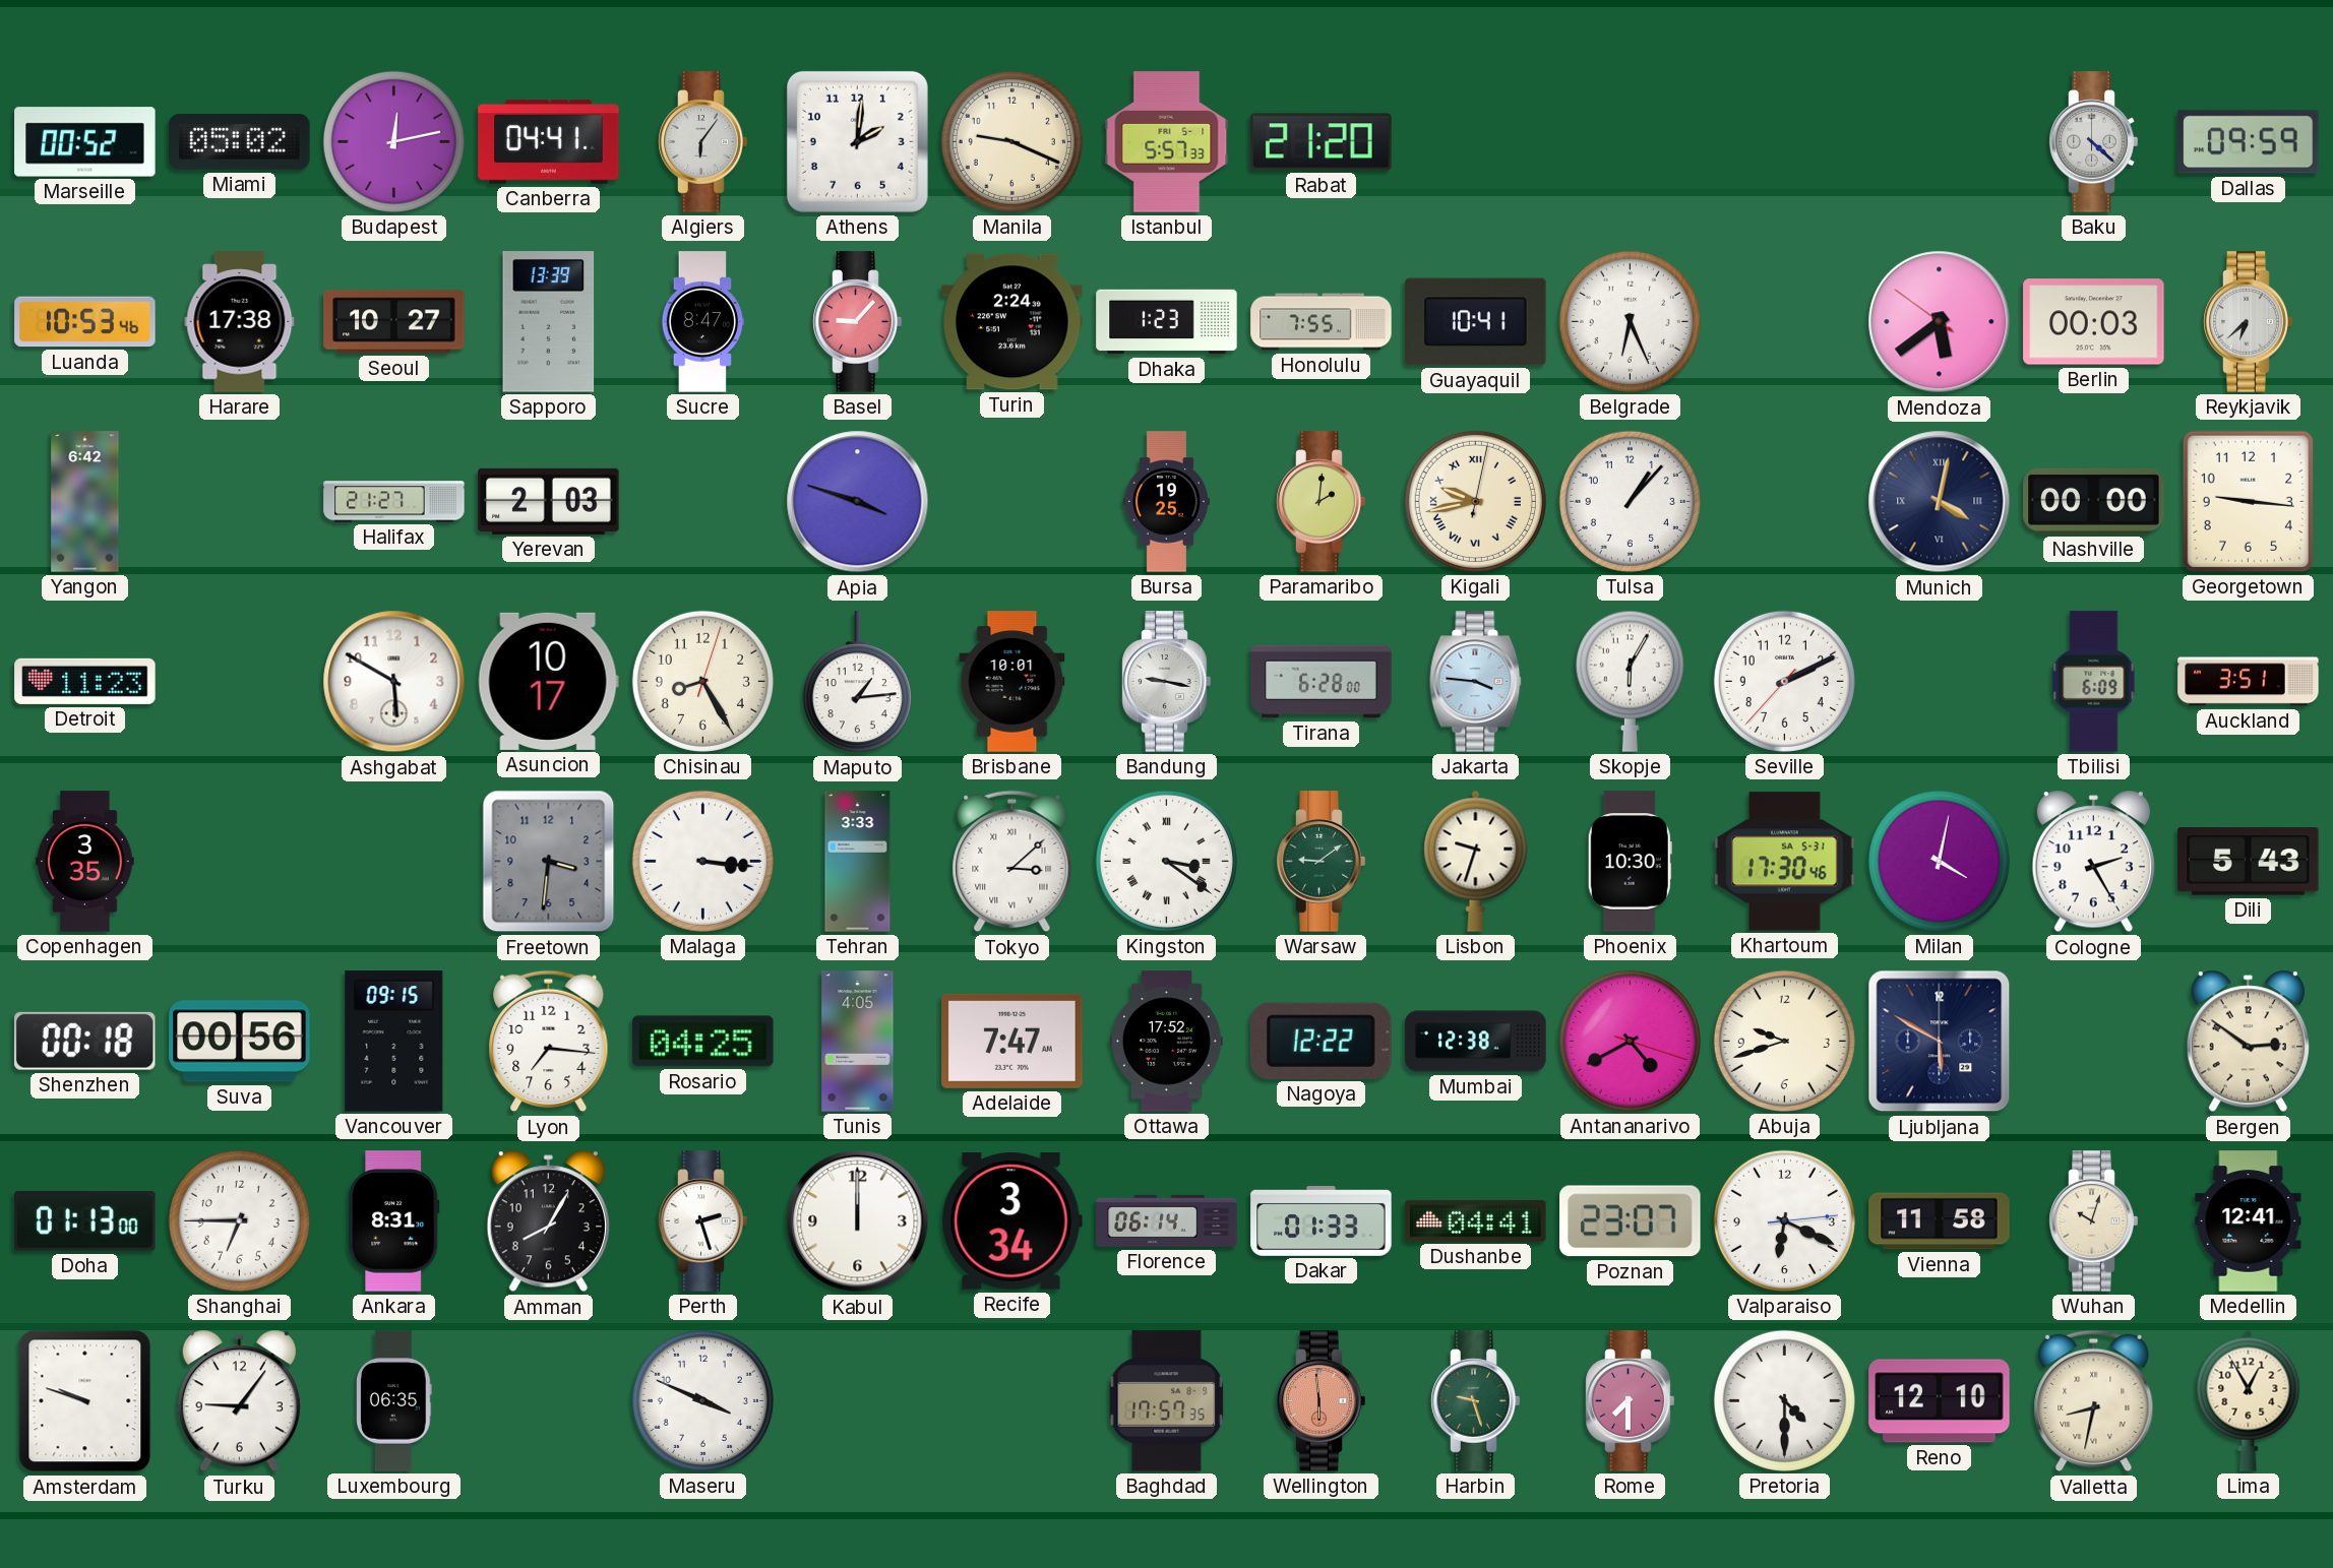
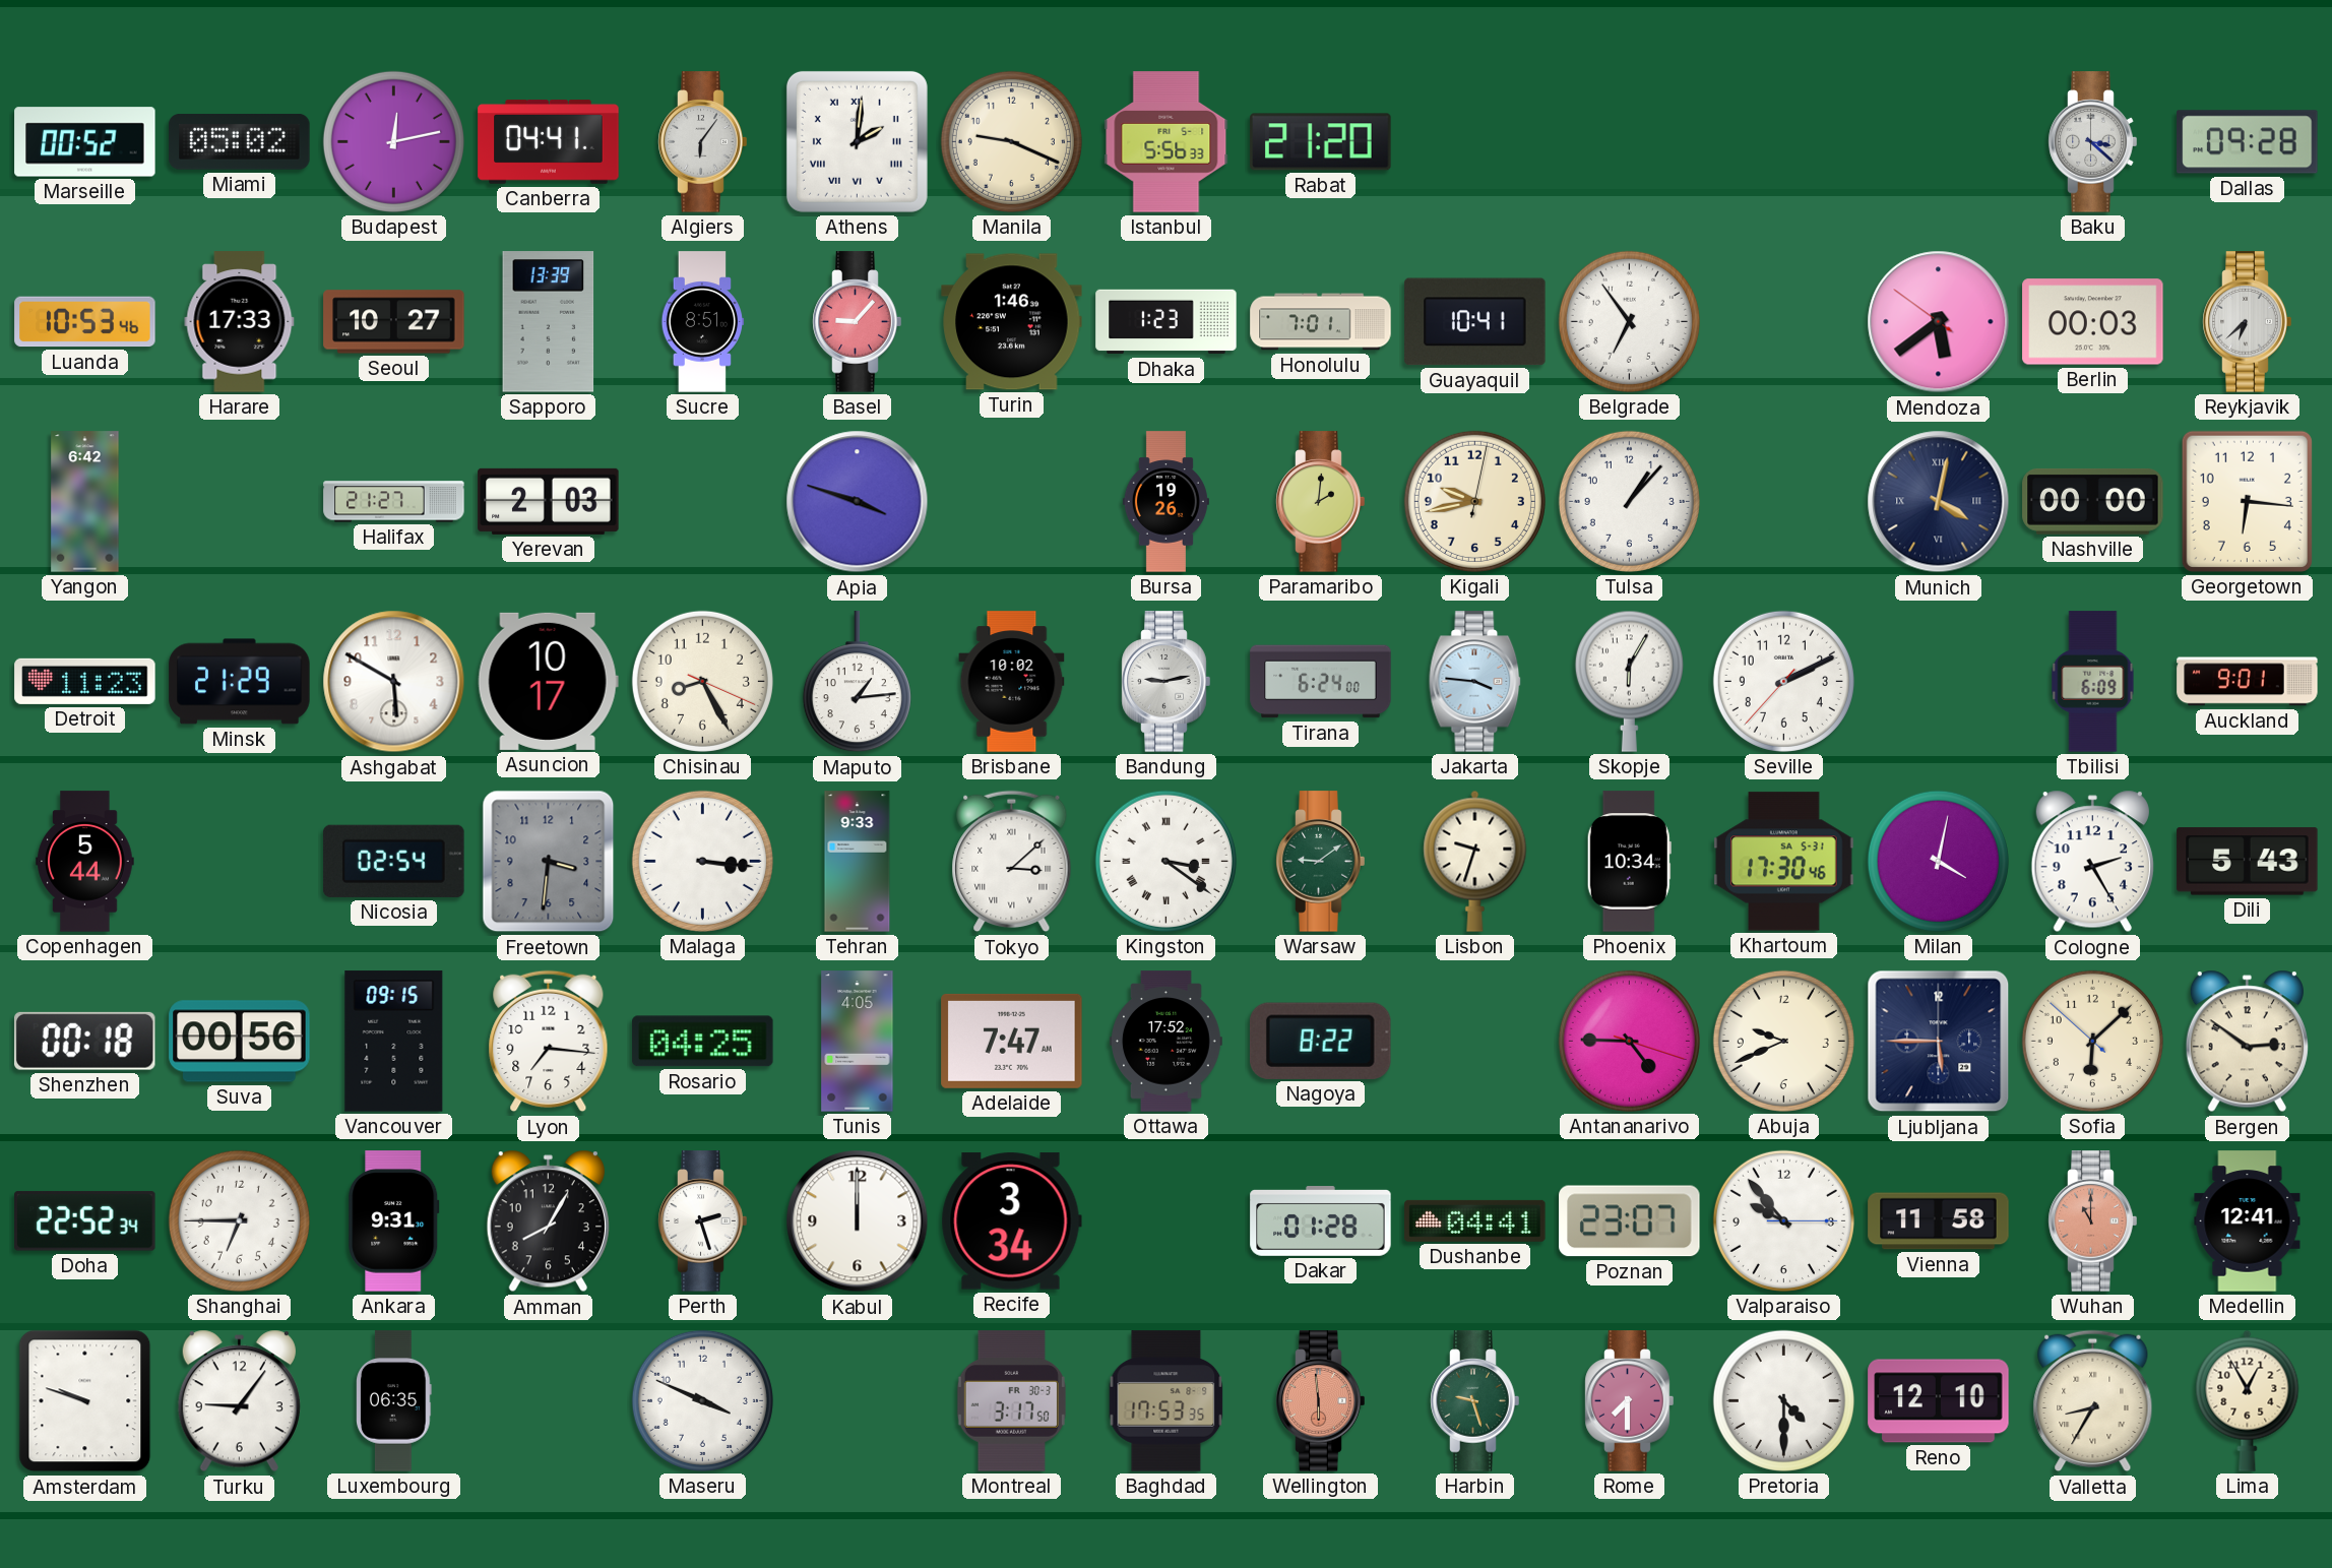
Athens numerals: Arabic -> Roman
Istanbul: 5:57 -> 5:56
Baku: 4:22 -> 3:22
Dallas: 09:59 -> 09:28
Harare: 17:38 -> 17:33
Sucre: 8:47 -> 8:51
Turin: 2:24 -> 1:46
Honolulu: 7:55 -> 7:01
Belgrade: 6:26 -> 6:54
Bursa: 19:25 -> 19:26
Kigali numerals: Roman -> Arabic
Georgetown: 9:16 -> 6:16
Minsk: none -> 21:29
Chisinau: 8:25:03 -> 8:25:19
Brisbane: 10:01 -> 10:02
Bandung: 9:17 -> 9:13
Tirana: 6:28 -> 6:24
Auckland: 3:51 -> 9:01
Copenhagen: 3:35 -> 5:44
Nicosia: none -> 02:54
Tehran: 3:33 -> 9:33
Phoenix: 10:30 -> 10:34
Nagoya: 12:22 -> 8:22
Mumbai: 12:38 -> none
Antananarivo: 4:40 -> 4:45
Abuja: 9:42 -> 9:41
Ljubljana: 5:50 -> 5:45
Sofia: none -> 6:07
Doha: 01:13 -> 22:52
Ankara: 8:31 -> 9:31
Florence: 06:14 -> none
Dakar: 01:33 -> 01:28
Valparaiso: 6:19 -> 9:53
Wuhan: 10:03 -> 11:00
Wuhan dial: cream -> salmon
Montreal: none -> 3:17
Baghdad: 17:57 -> 17:53
Valletta: 8:32 -> 8:35
